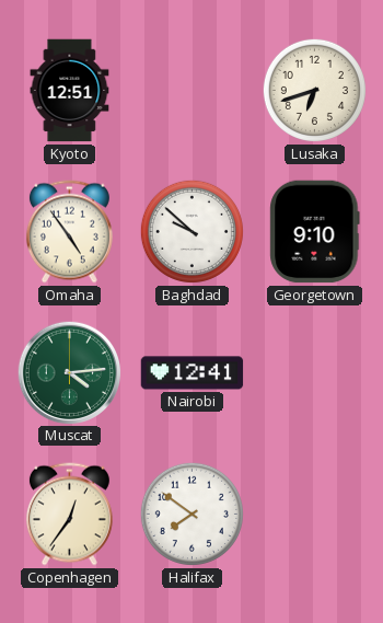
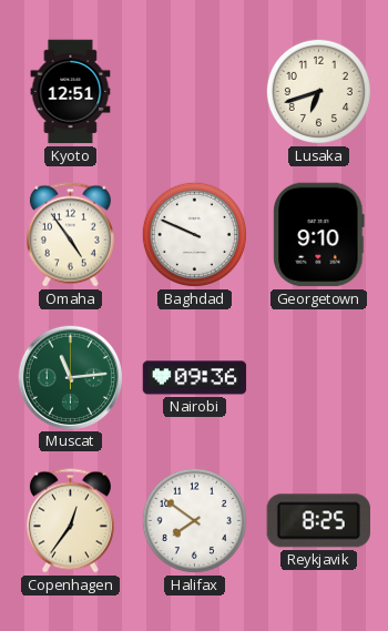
Baghdad: 9:52 -> 9:49
Muscat: 4:14 -> 11:14
Nairobi: 12:41 -> 09:36
Reykjavik: none -> 8:25
